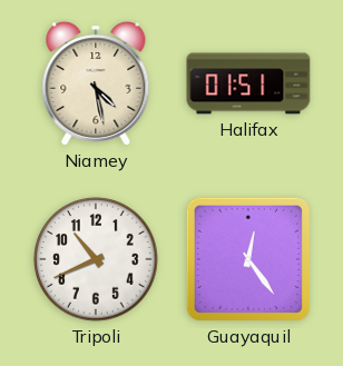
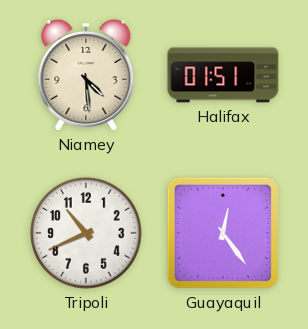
Niamey: 4:28 -> 4:29
